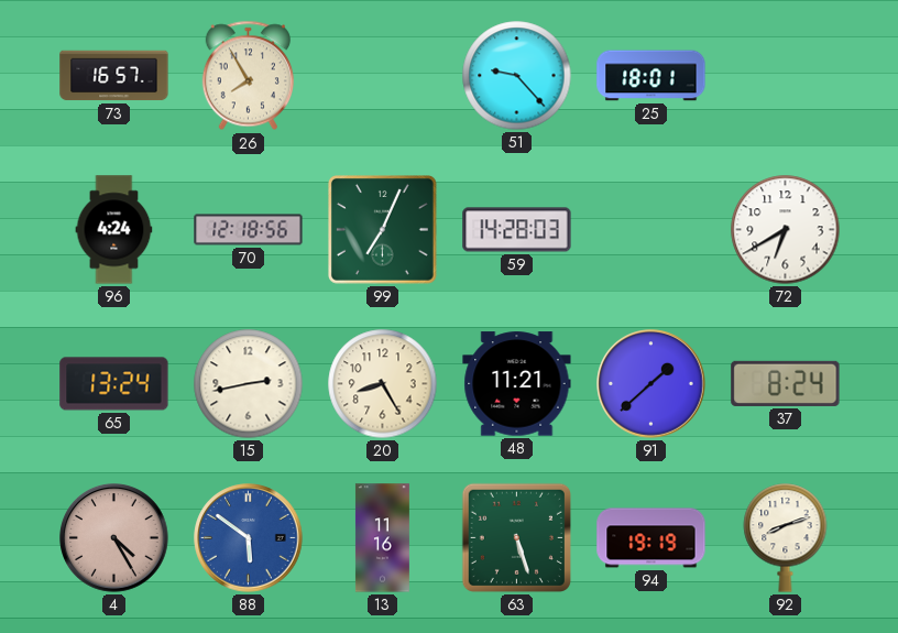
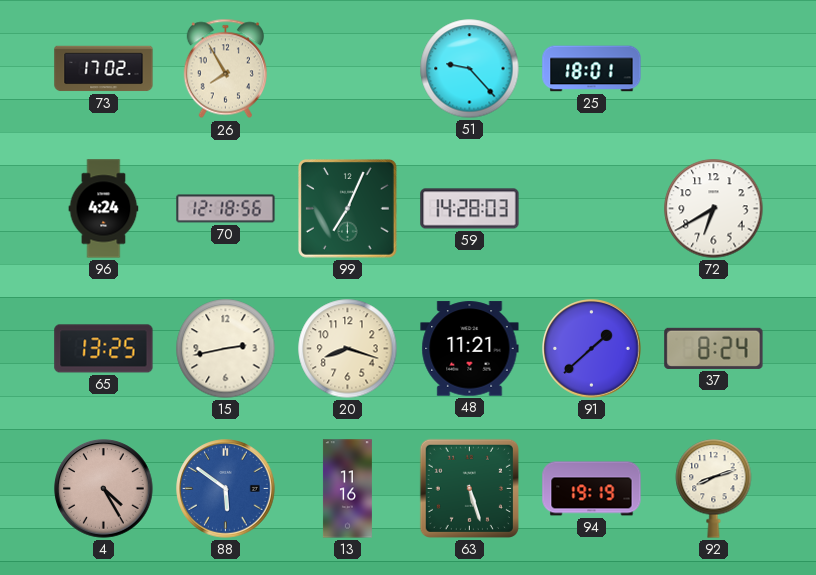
73: 16:57 -> 17:02
65: 13:24 -> 13:25
20: 8:25 -> 8:18
